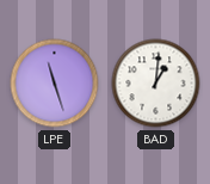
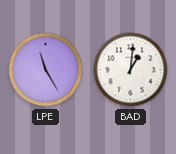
LPE: 11:27 -> 11:25
